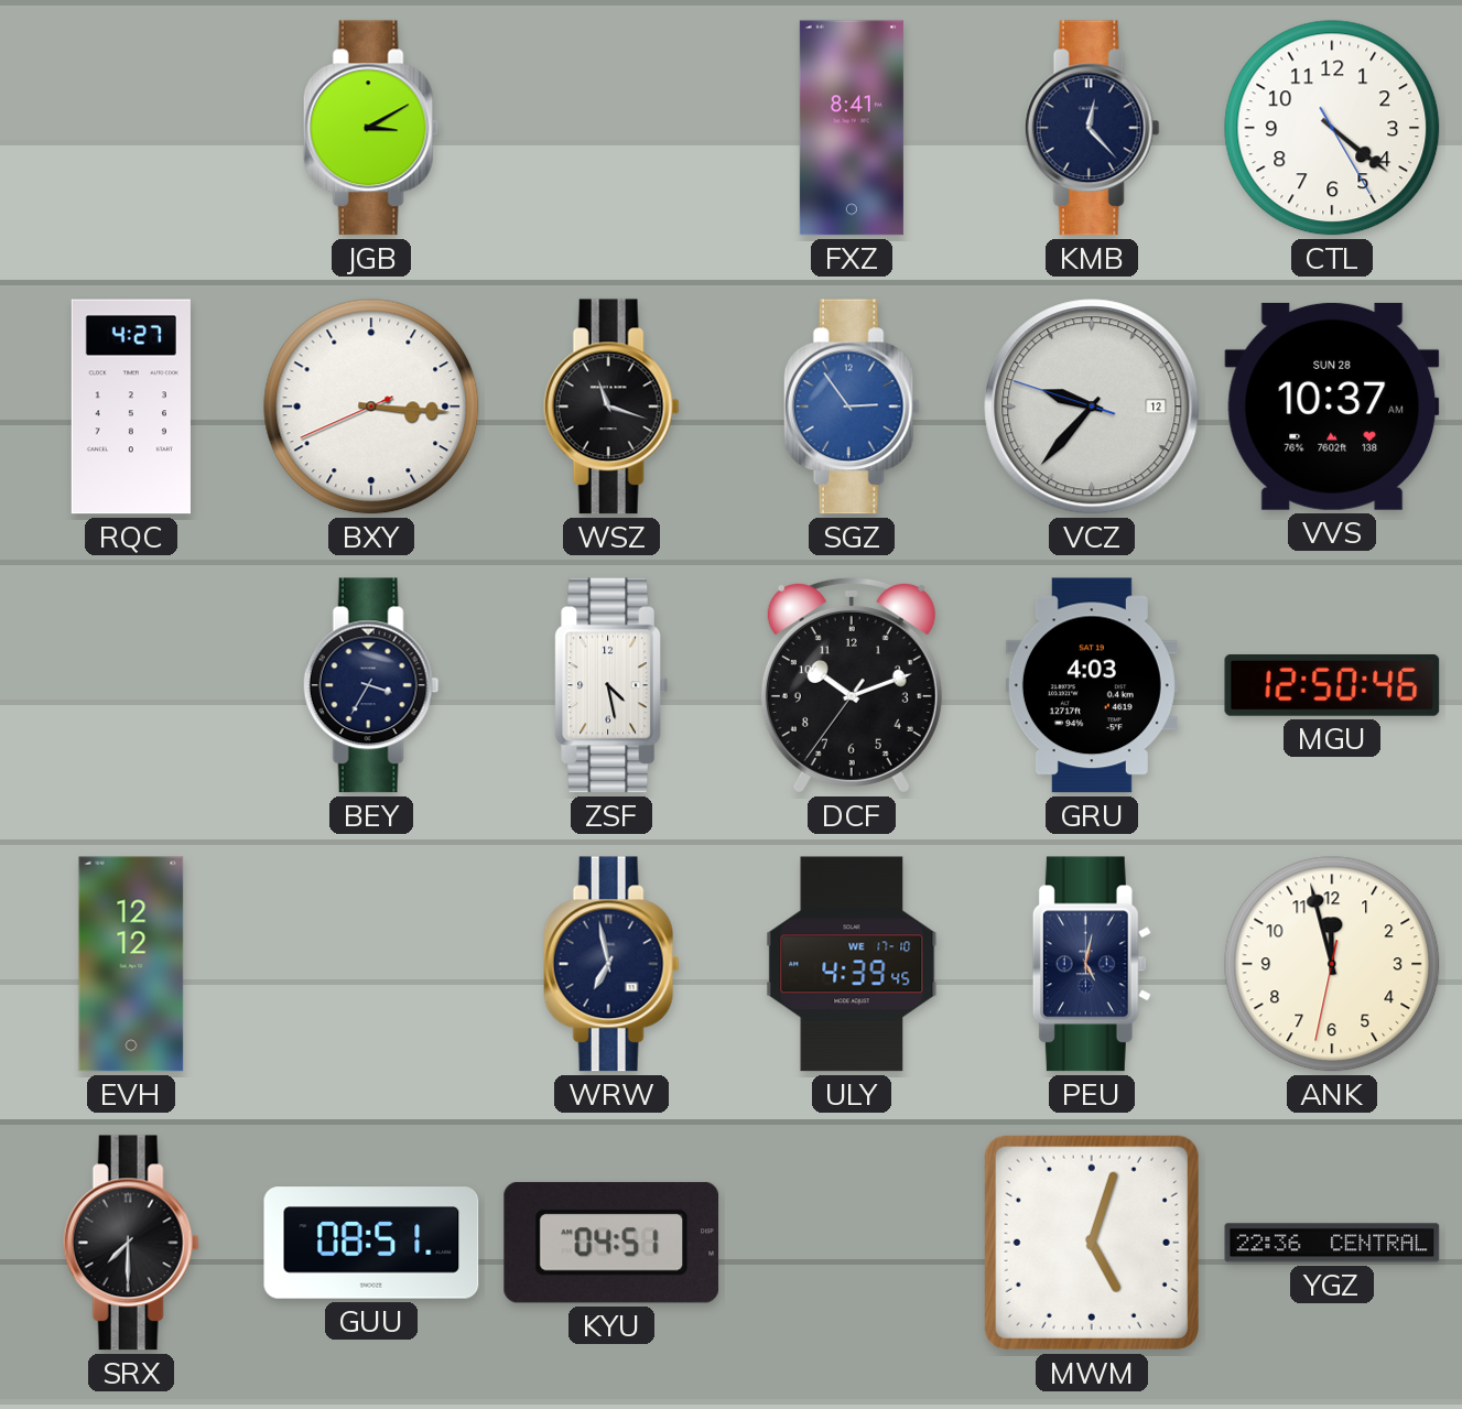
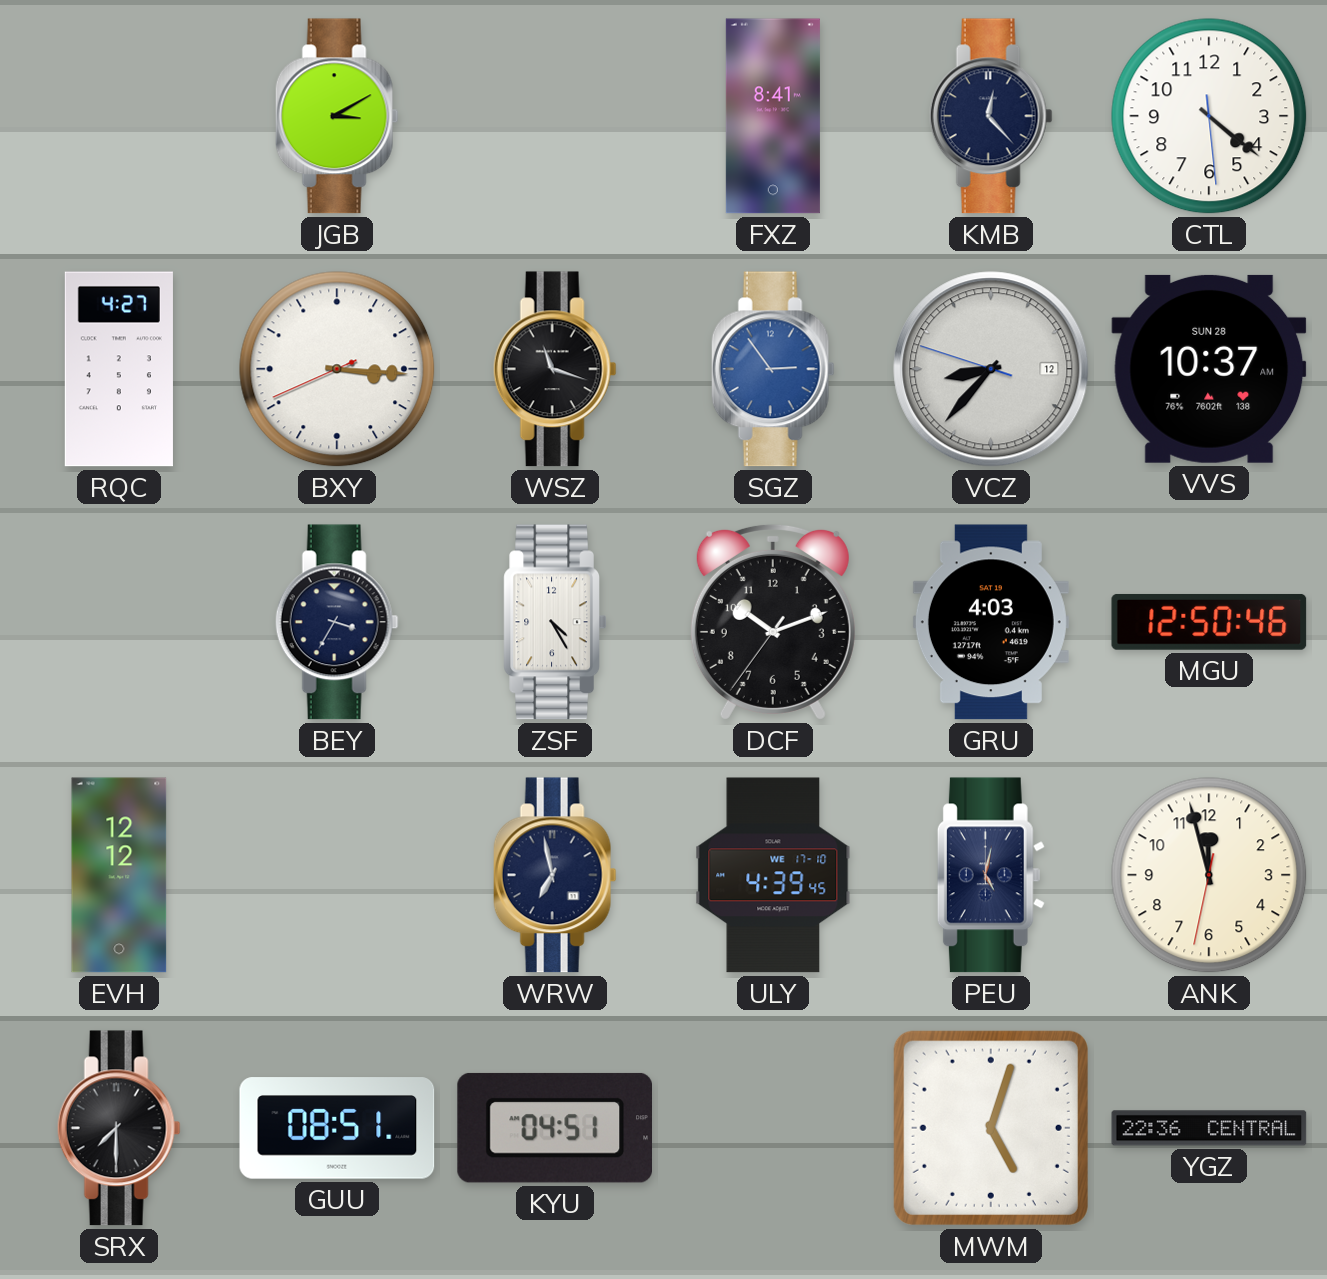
CTL: 4:21:25 -> 4:21:29
VCZ: 9:36 -> 8:36
ZSF: 4:28 -> 4:25
